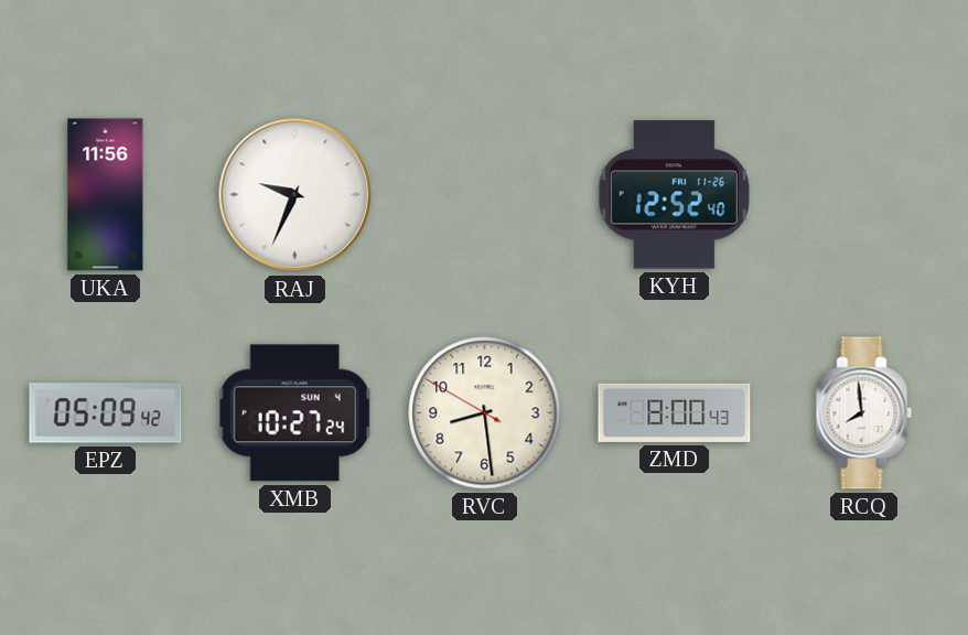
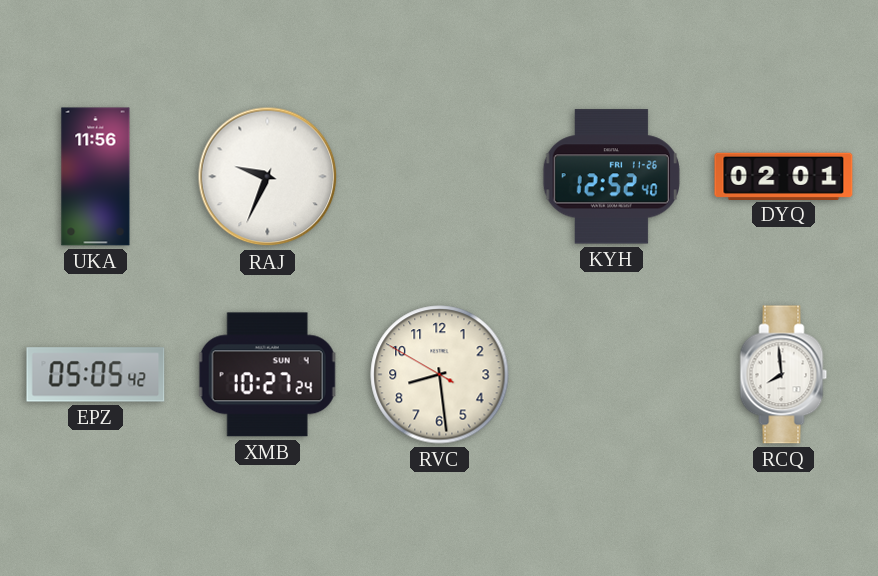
DYQ: none -> 02:01
EPZ: 05:09 -> 05:05
ZMD: 8:00 -> none
